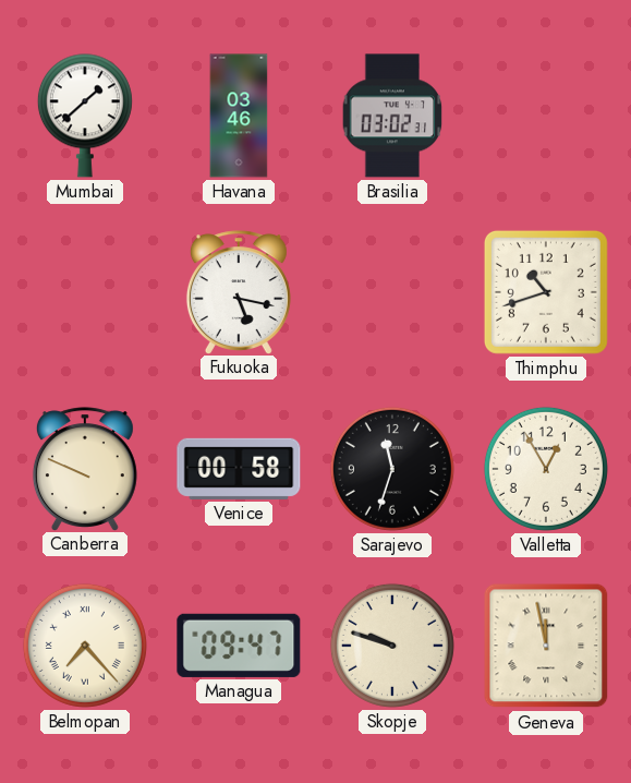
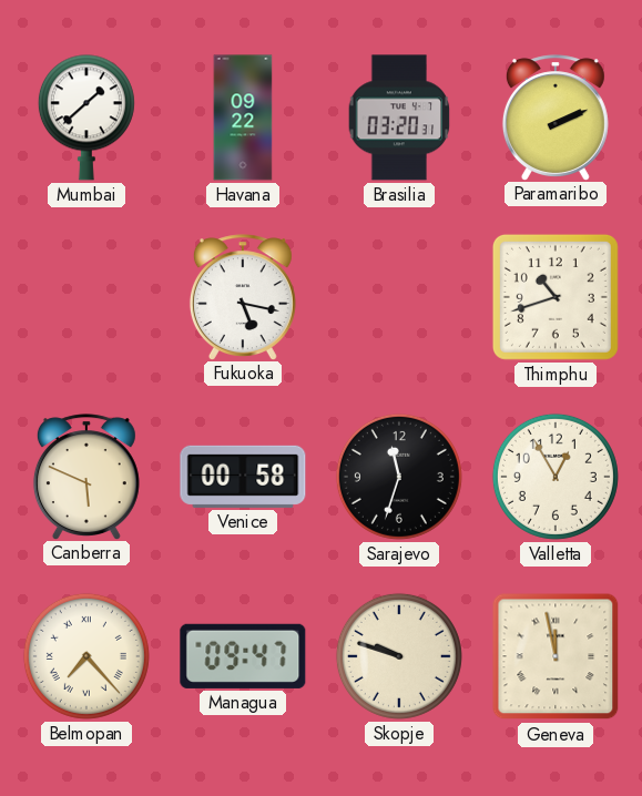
Havana: 03:46 -> 09:22
Brasilia: 03:02 -> 03:20
Paramaribo: none -> 2:11
Canberra: 9:49 -> 5:49
